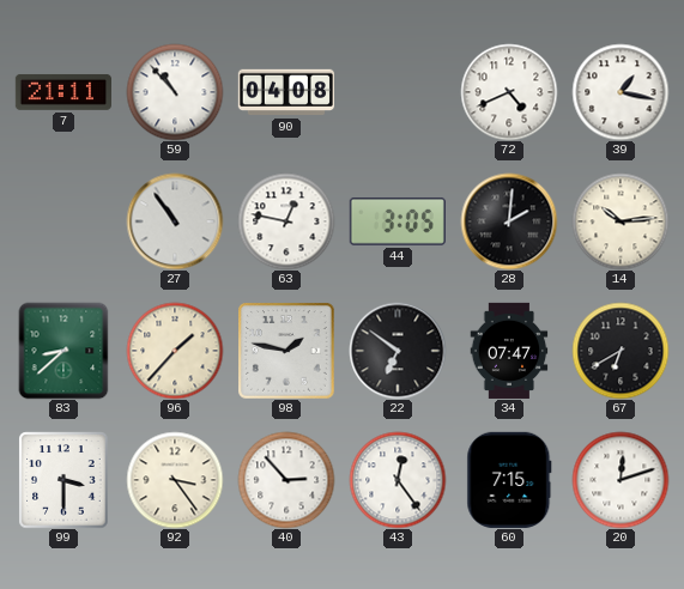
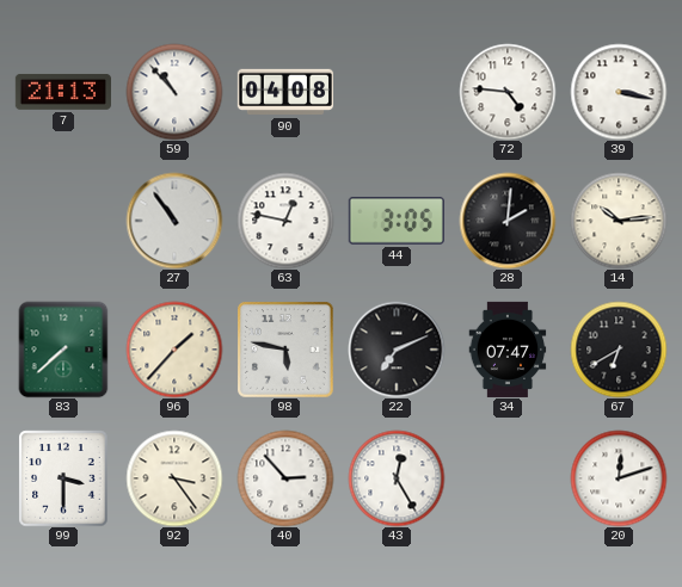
7: 21:11 -> 21:13
72: 4:41 -> 4:46
39: 1:17 -> 3:17
83: 8:38 -> 7:38
98: 1:47 -> 5:47
22: 6:51 -> 7:11
43: 12:24 -> 12:25
60: 7:15 -> none
